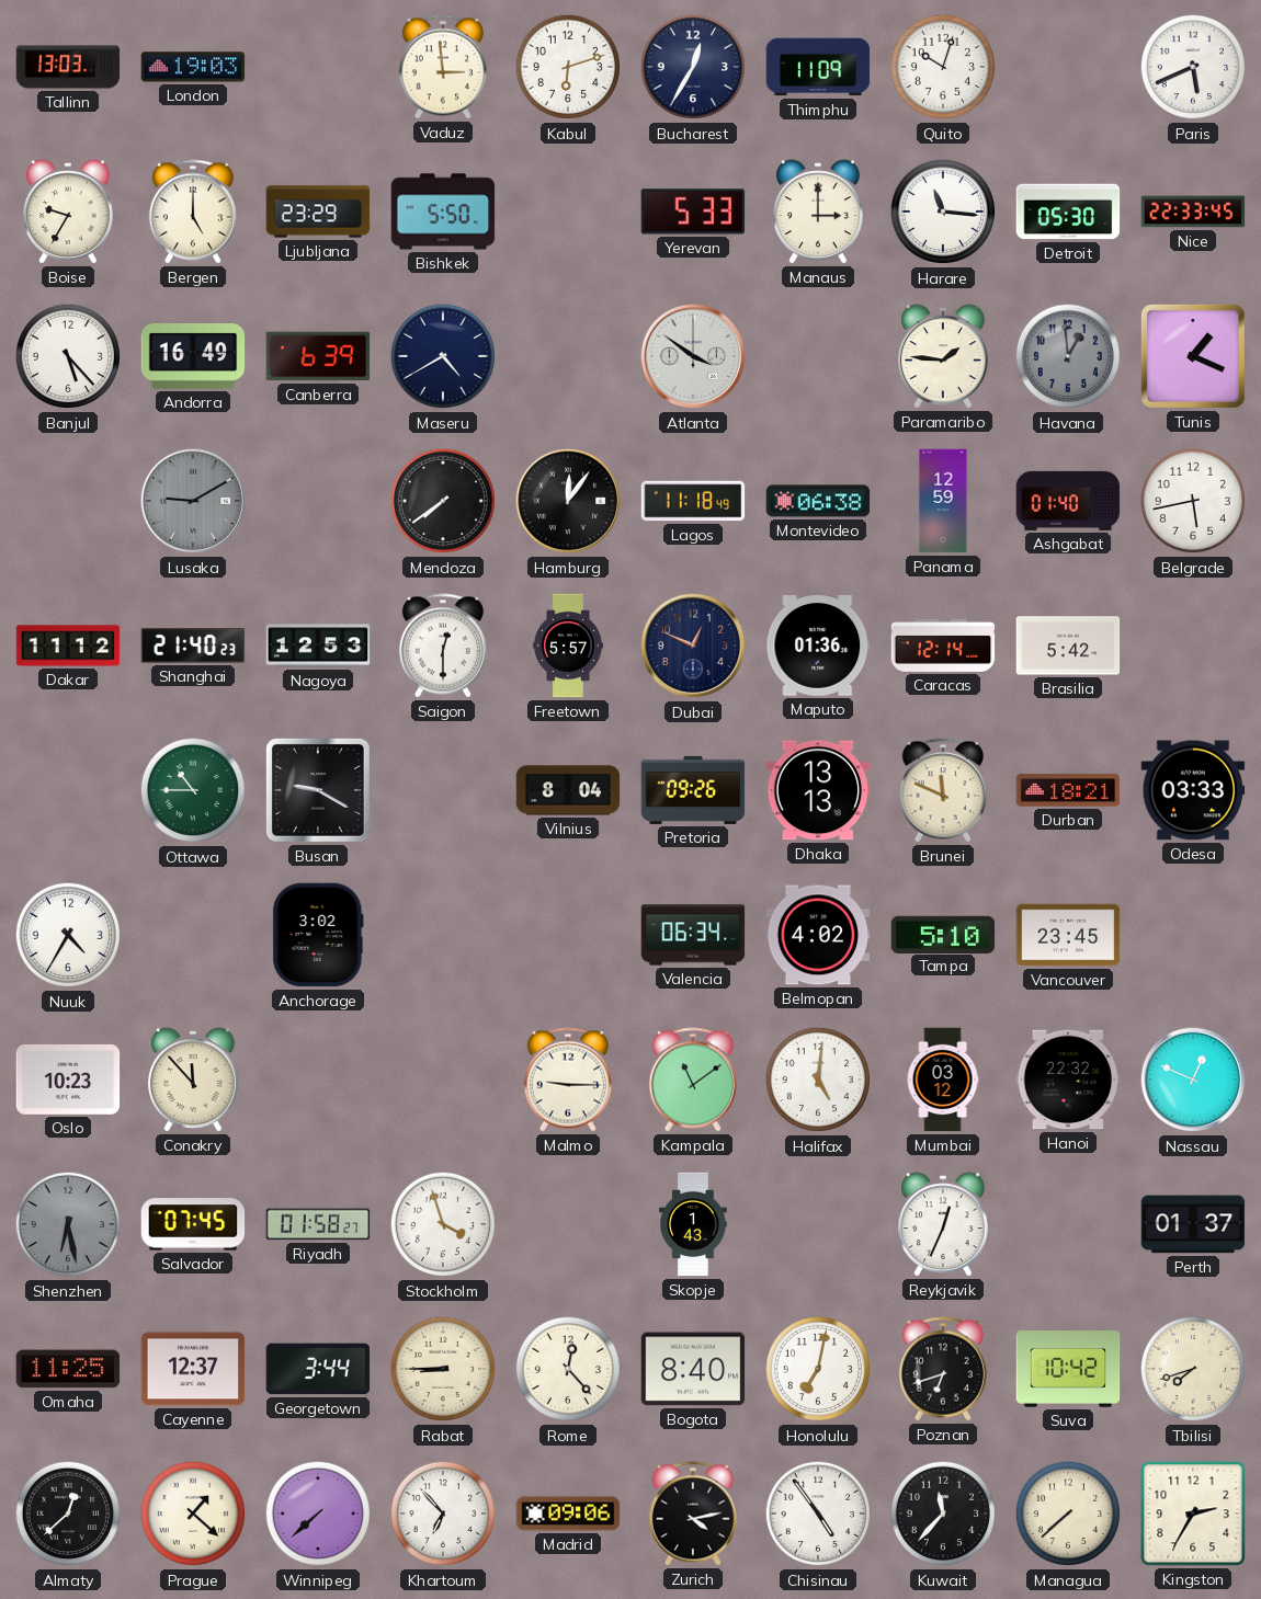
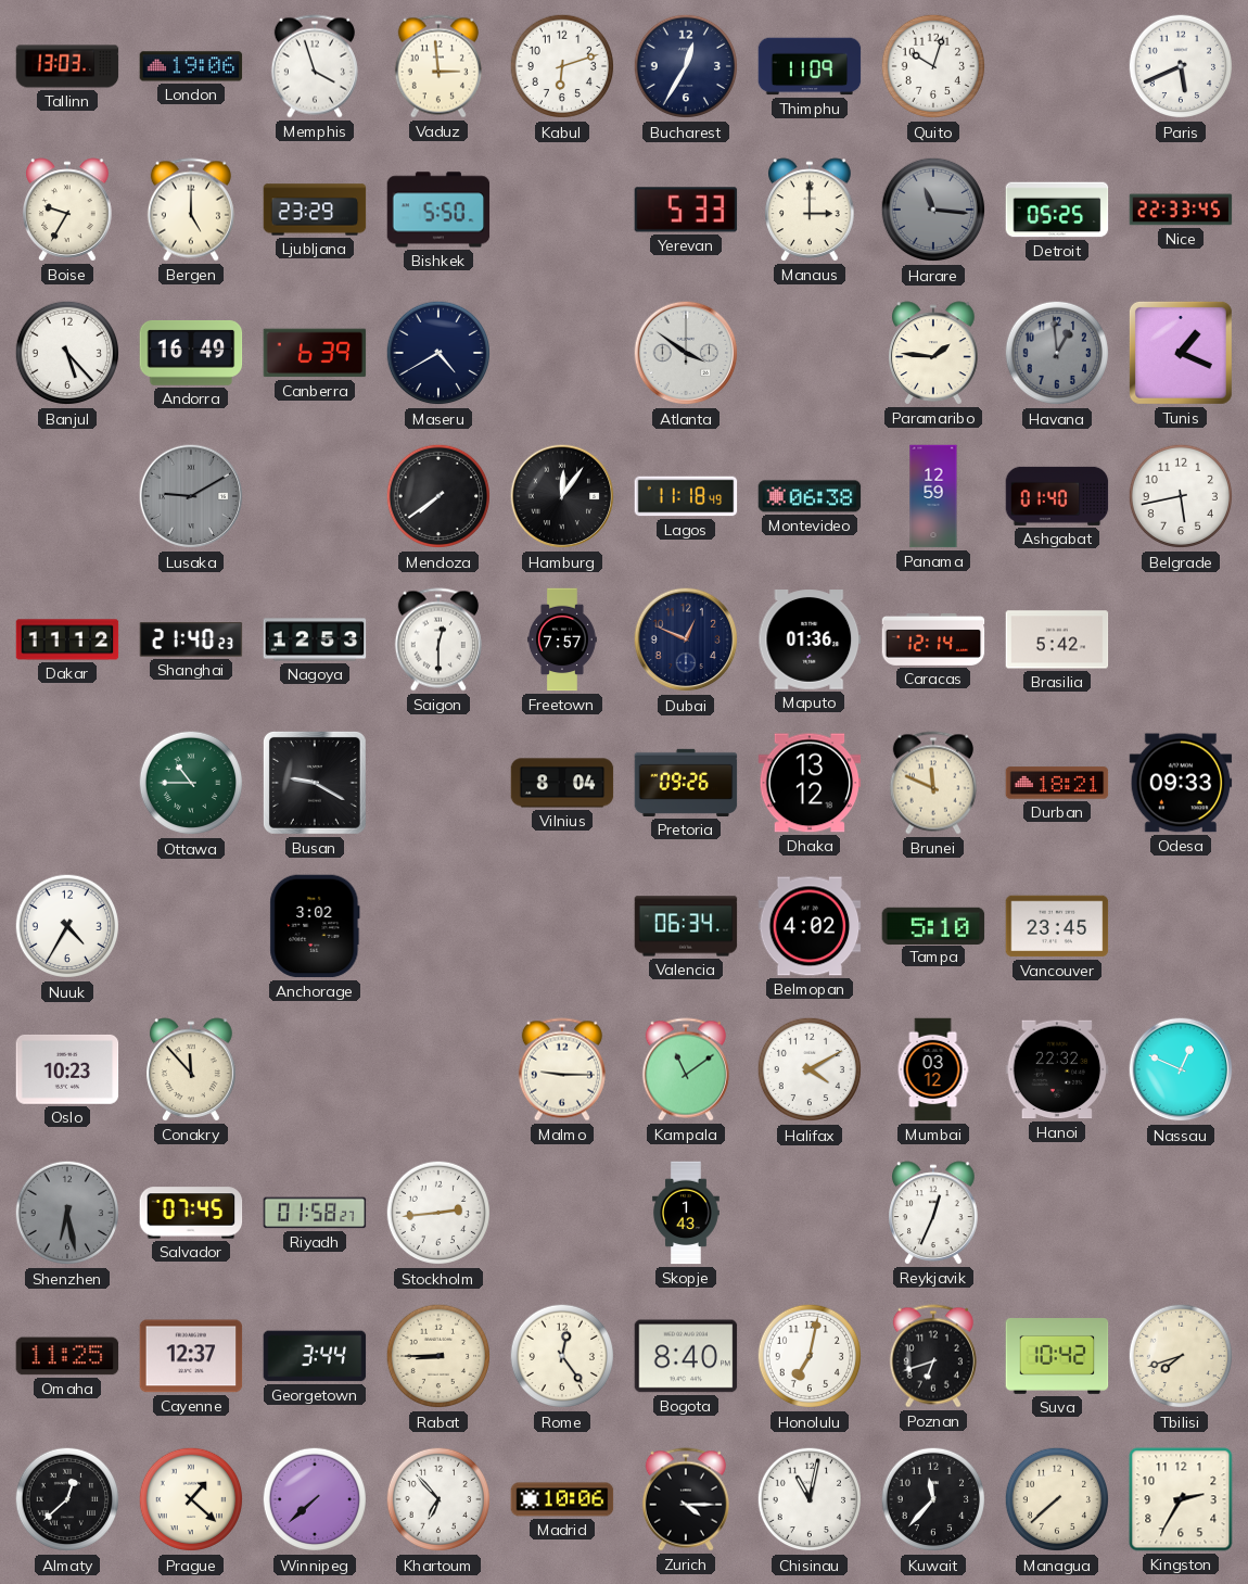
London: 19:03 -> 19:06
Memphis: none -> 3:57
Harare dial: white -> grey
Detroit: 05:30 -> 05:25
Freetown: 5:57 -> 7:57
Dhaka: 13:13 -> 13:12
Odesa: 03:33 -> 09:33
Halifax: 5:01 -> 4:10
Stockholm: 3:57 -> 2:44
Perth: 01:37 -> none
Rome: 12:23 -> 12:24
Madrid: 09:06 -> 10:06
Zurich: 4:13 -> 4:15
Chisinau: 4:54 -> 11:02
